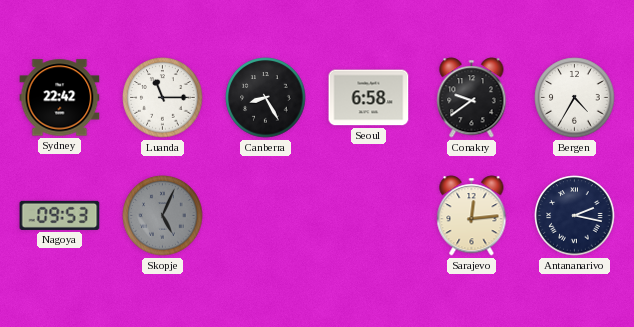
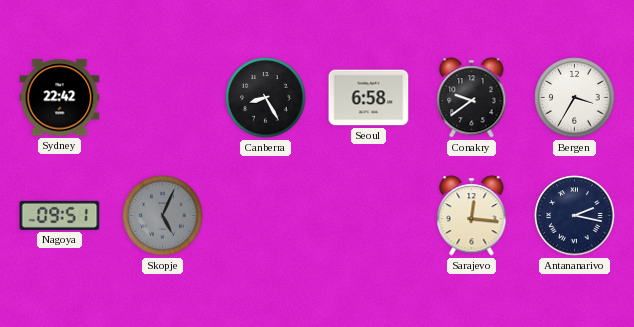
Luanda: 11:15 -> none
Bergen: 4:35 -> 3:35
Nagoya: 09:53 -> 09:51
Sarajevo: 12:14 -> 12:16
